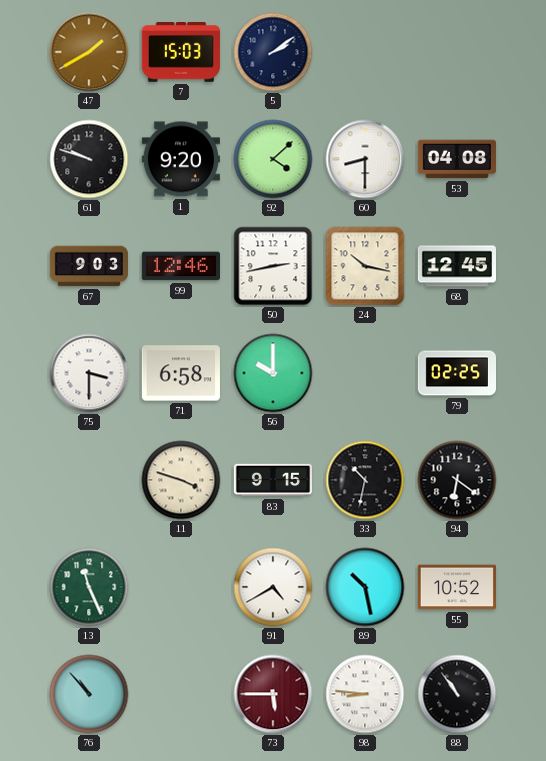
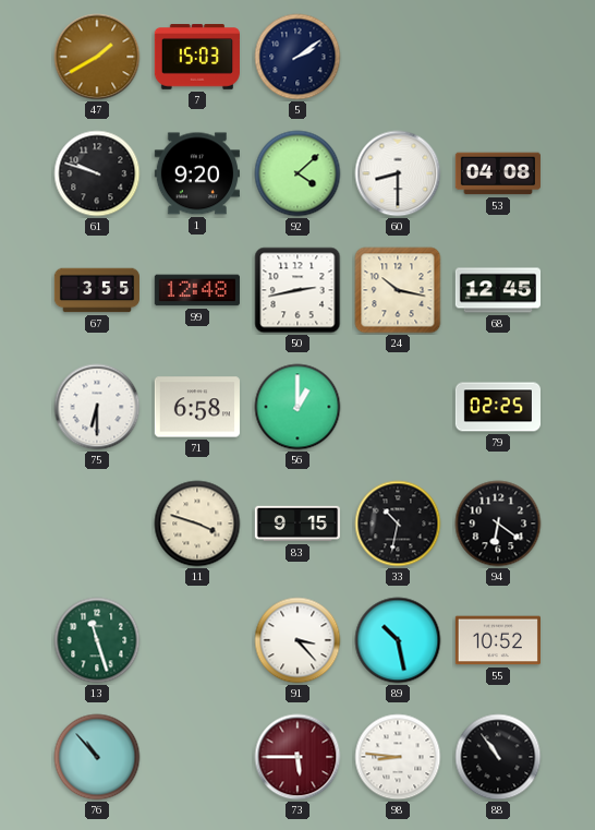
67: 9:03 -> 3:55
99: 12:46 -> 12:48
75: 3:30 -> 6:30
56: 10:00 -> 1:00
13: 11:26 -> 11:27
91: 4:40 -> 3:23
